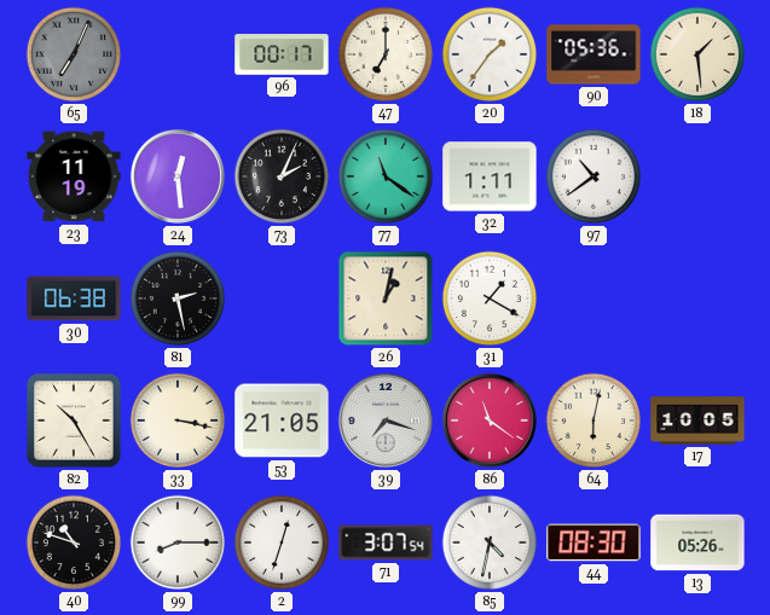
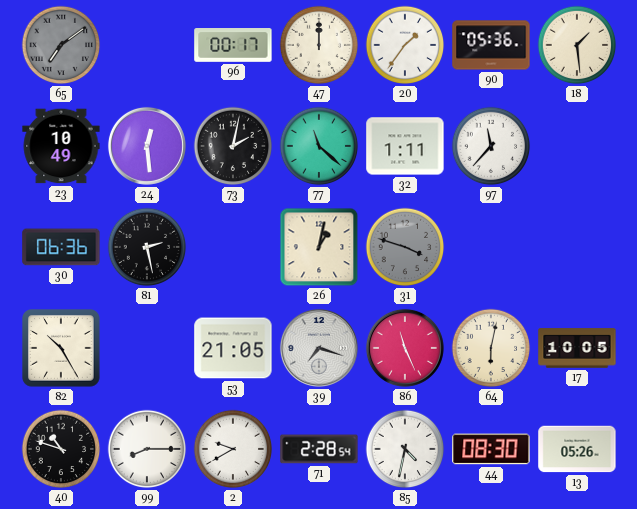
65: 7:04 -> 7:09
47: 7:00 -> 12:00
23: 11:19 -> 10:49
73: 2:04 -> 2:02
77: 11:21 -> 11:22
97: 10:39 -> 11:37
30: 06:38 -> 06:36
31: 1:20 -> 3:48
31 dial: white -> grey
33: 3:17 -> none
86: 11:21 -> 11:26
2: 12:33 -> 9:40
71: 3:07 -> 2:28
